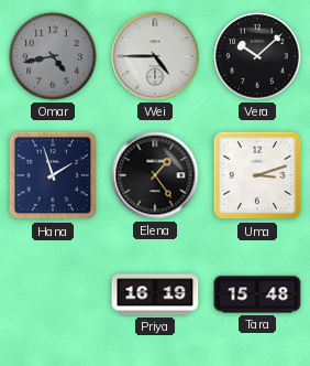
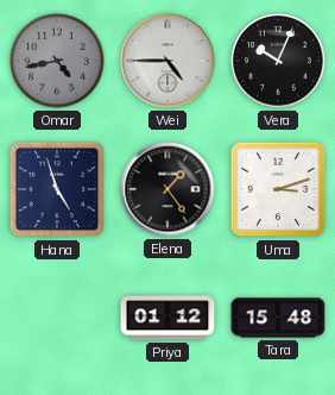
Vera: 10:08 -> 10:04
Hana: 1:57 -> 4:57
Priya: 16:19 -> 01:12
